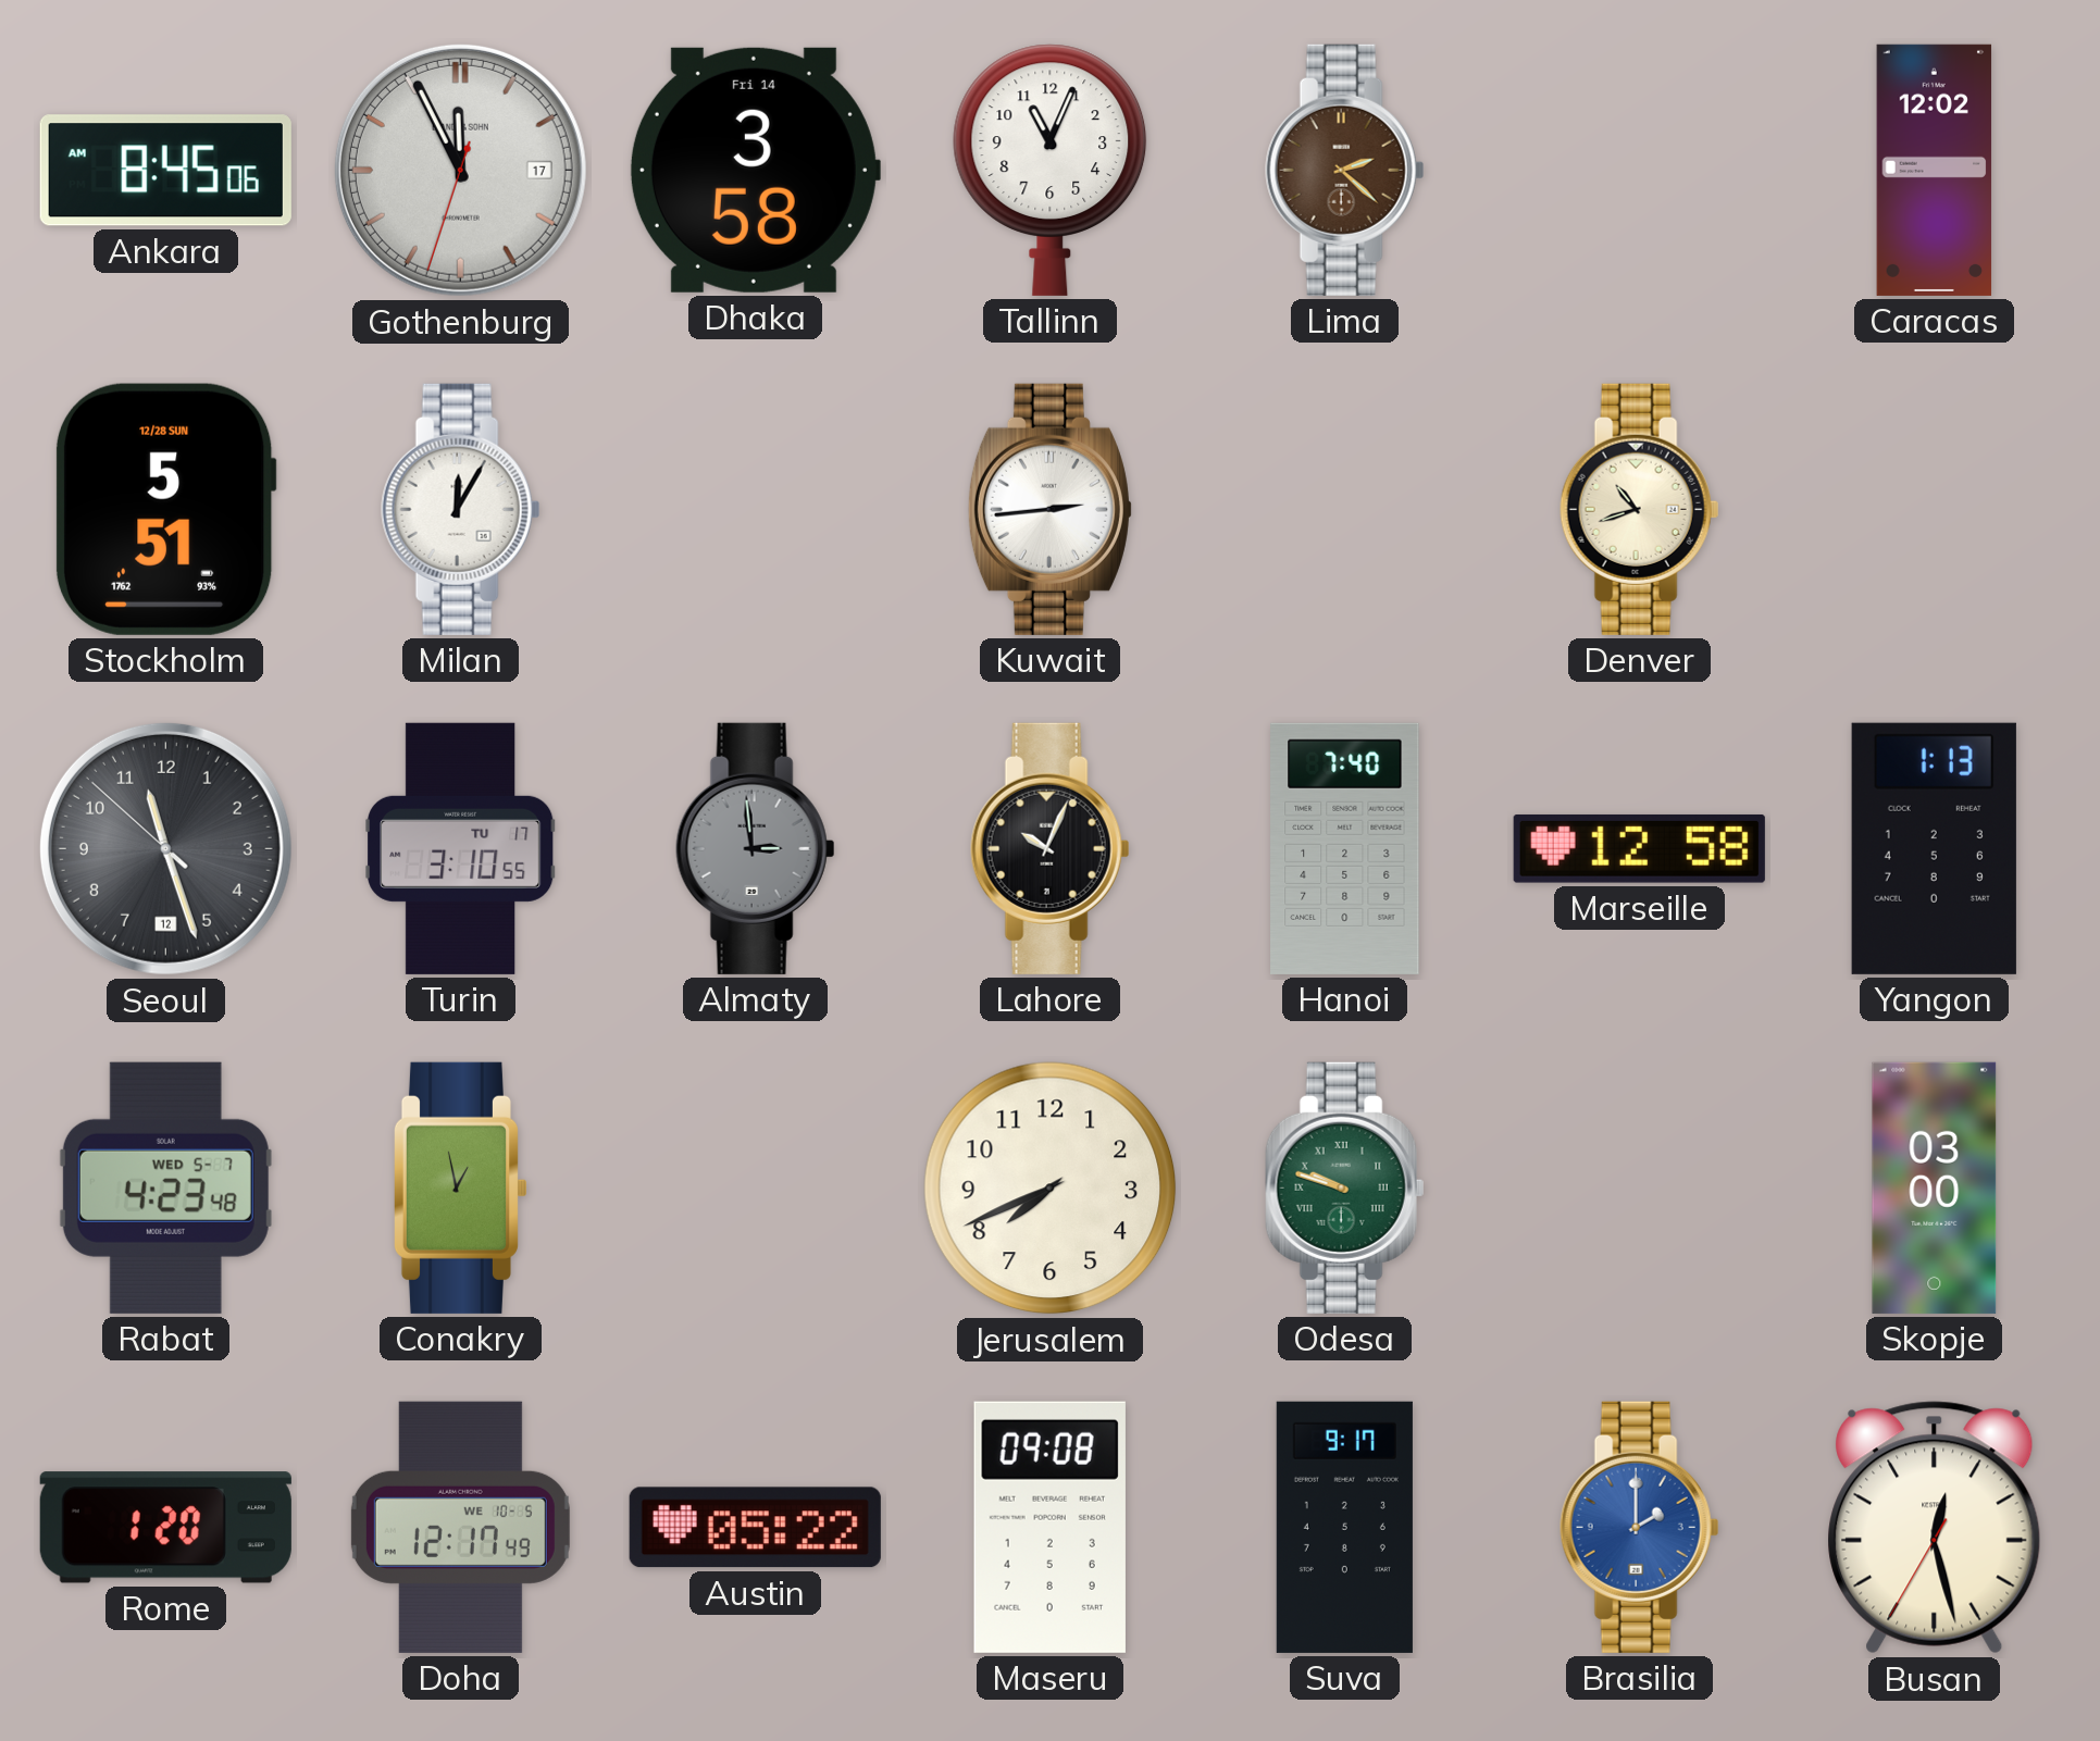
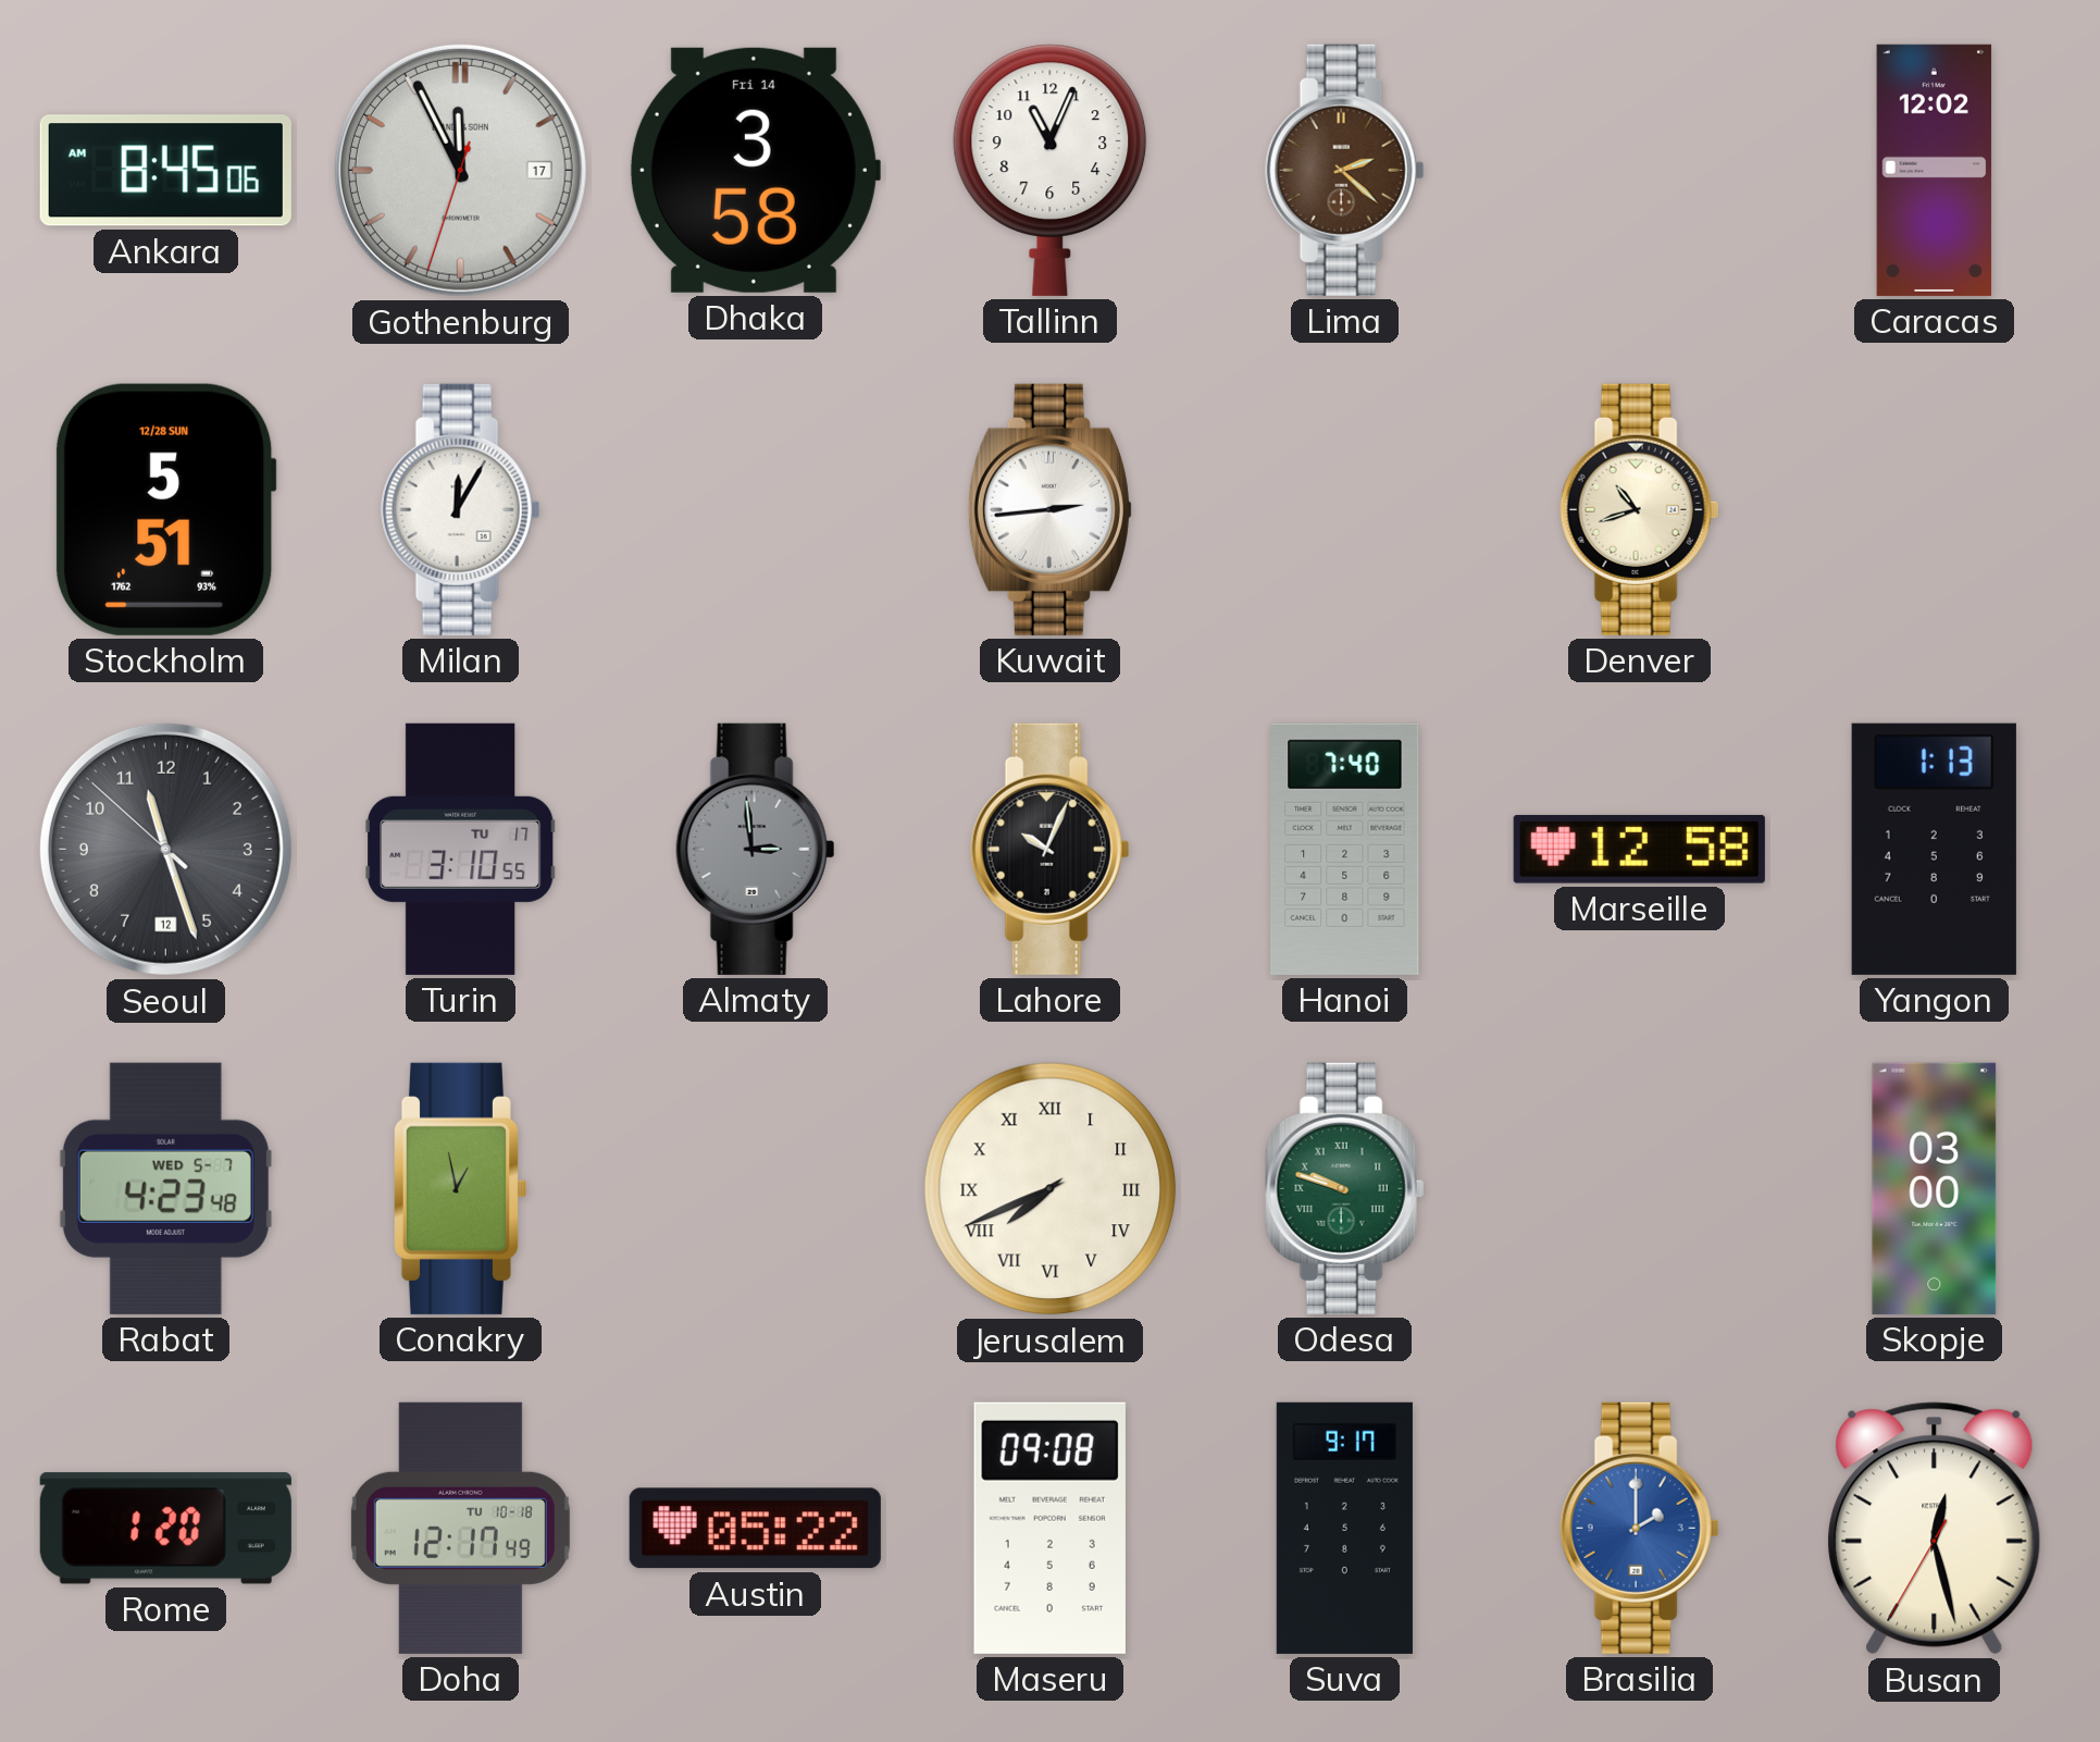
Jerusalem numerals: Arabic -> Roman
Doha date: WE 10-5 -> TU 10-18
